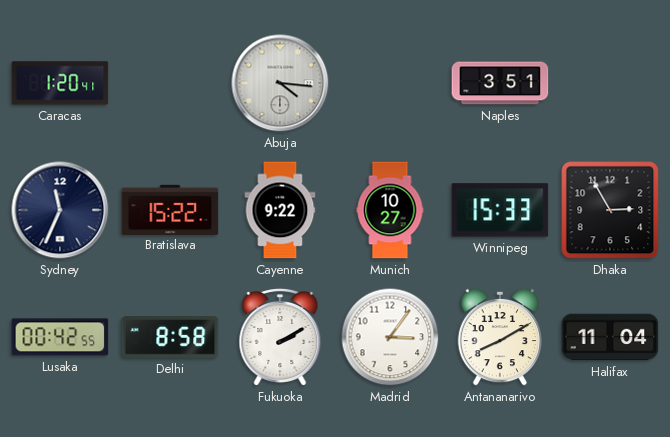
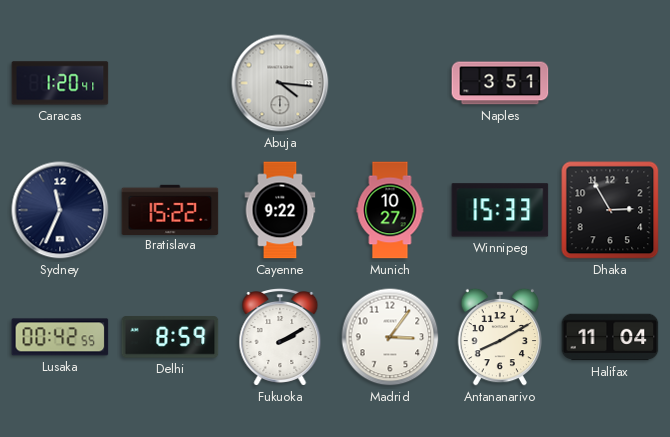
Delhi: 8:58 -> 8:59
